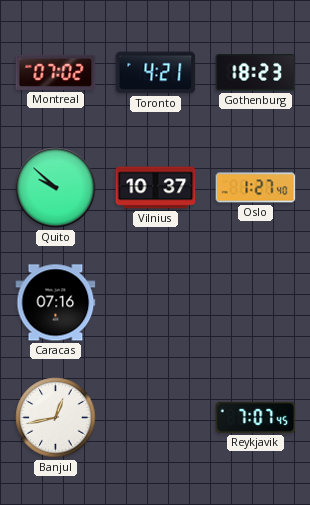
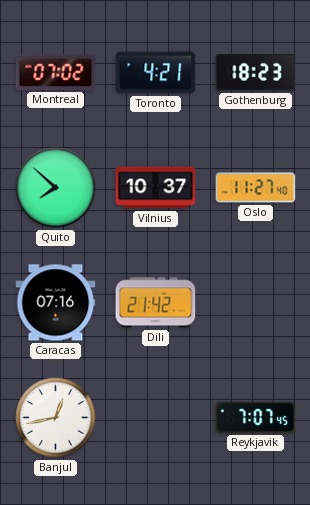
Quito: 9:52 -> 7:52
Oslo: 1:27 -> 11:27
Dili: none -> 21:42
